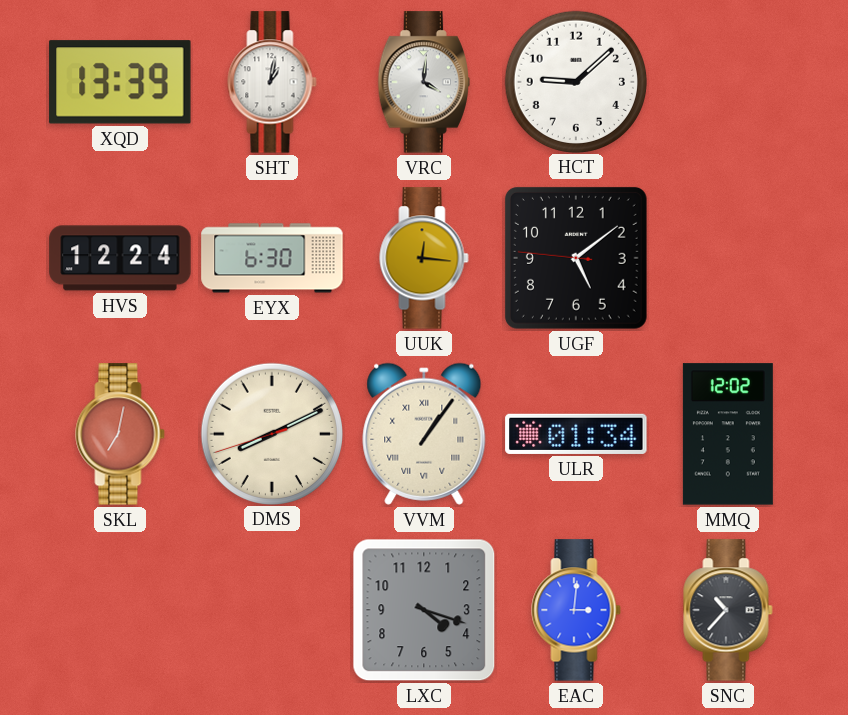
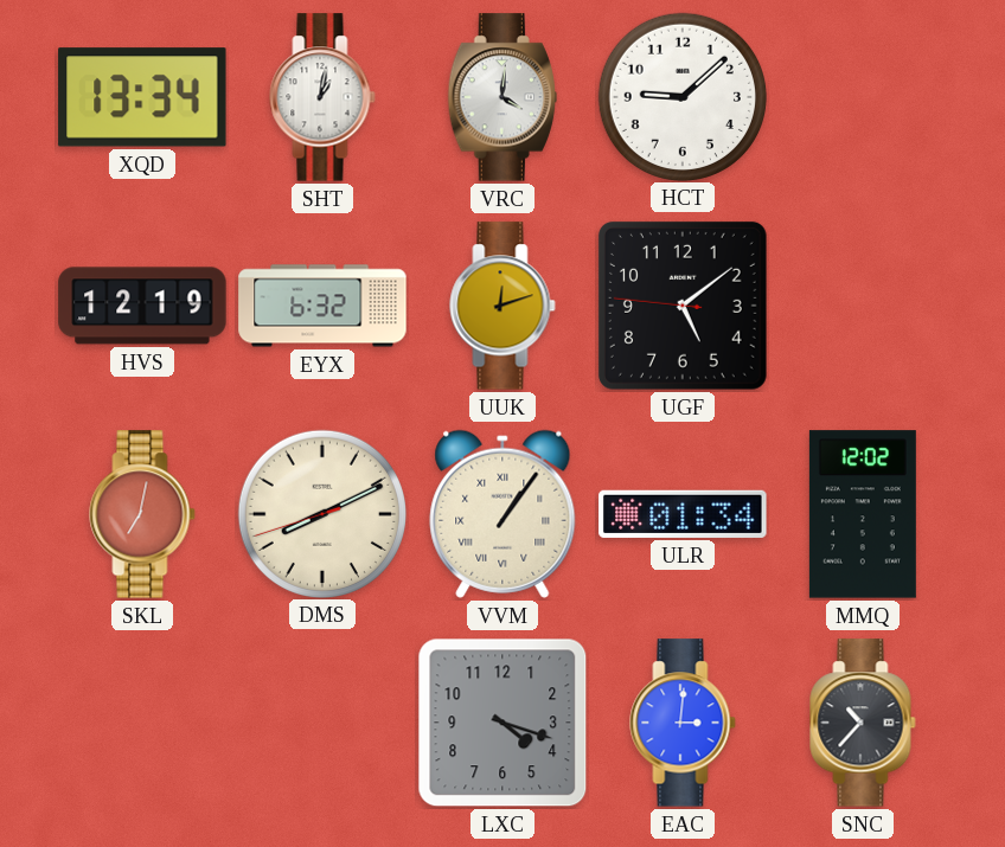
XQD: 13:39 -> 13:34
HVS: 12:24 -> 12:19
EYX: 6:30 -> 6:32
UUK: 12:16 -> 12:12
